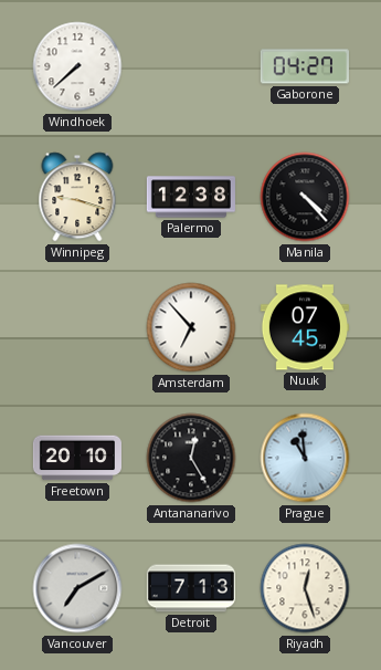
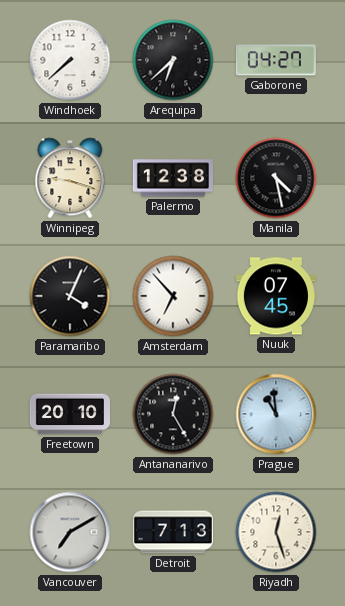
Arequipa: none -> 6:38
Manila: 4:23 -> 4:28
Paramaribo: none -> 4:04
